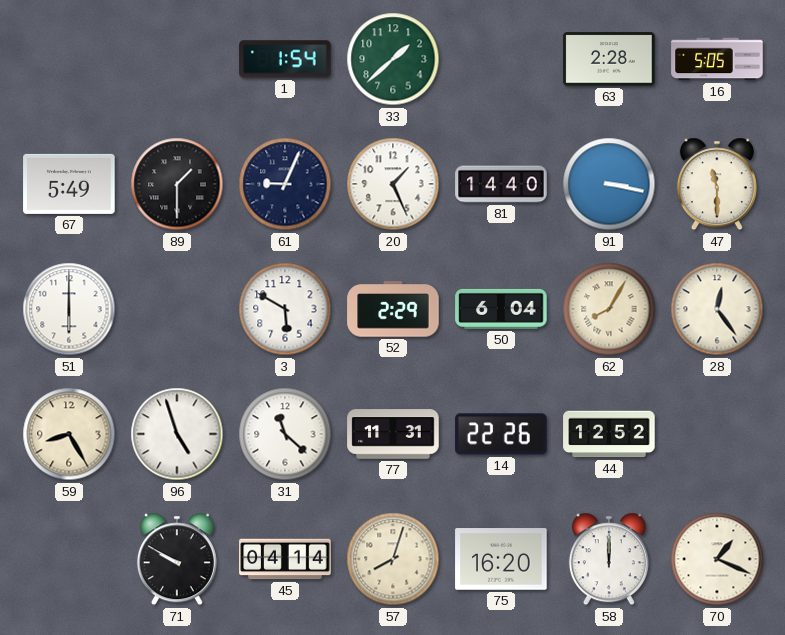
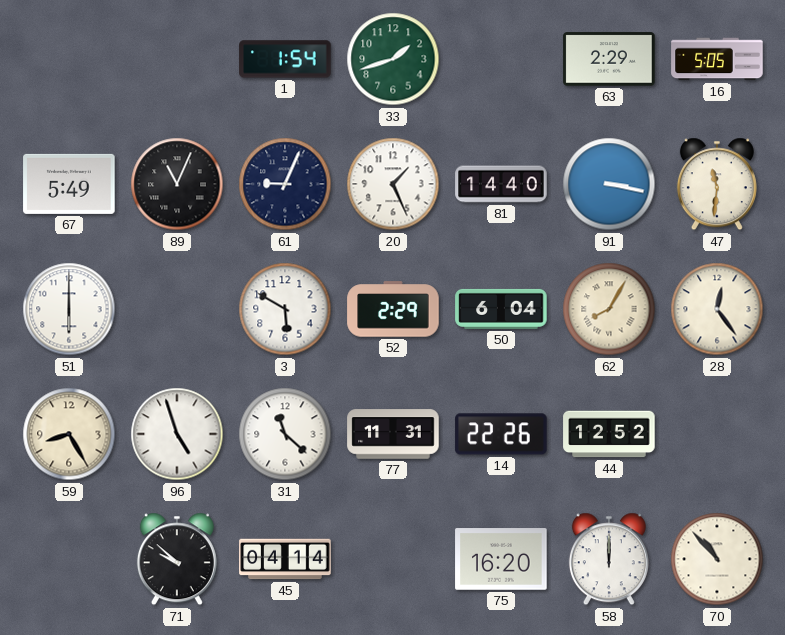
33: 1:38 -> 1:42
63: 2:28 -> 2:29
89: 1:30 -> 11:04
47: 11:30 -> 11:31
71: 9:50 -> 9:52
57: 8:03 -> none
70: 1:19 -> 10:53
